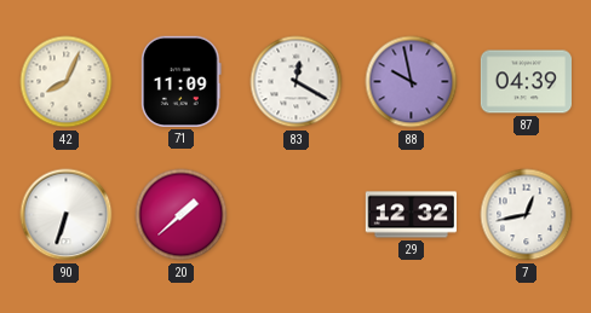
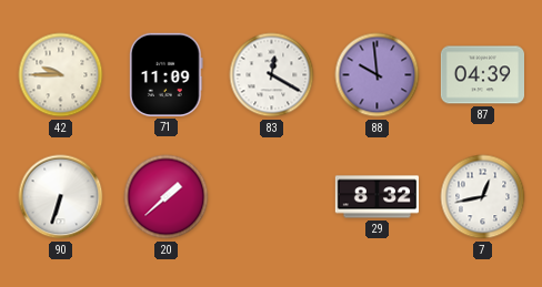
42: 8:04 -> 9:45
88: 9:58 -> 9:59
29: 12:32 -> 8:32
